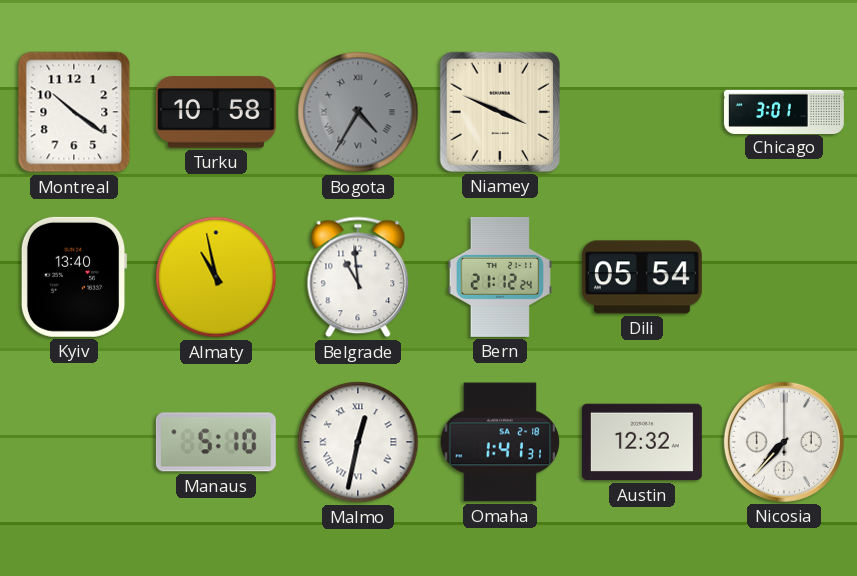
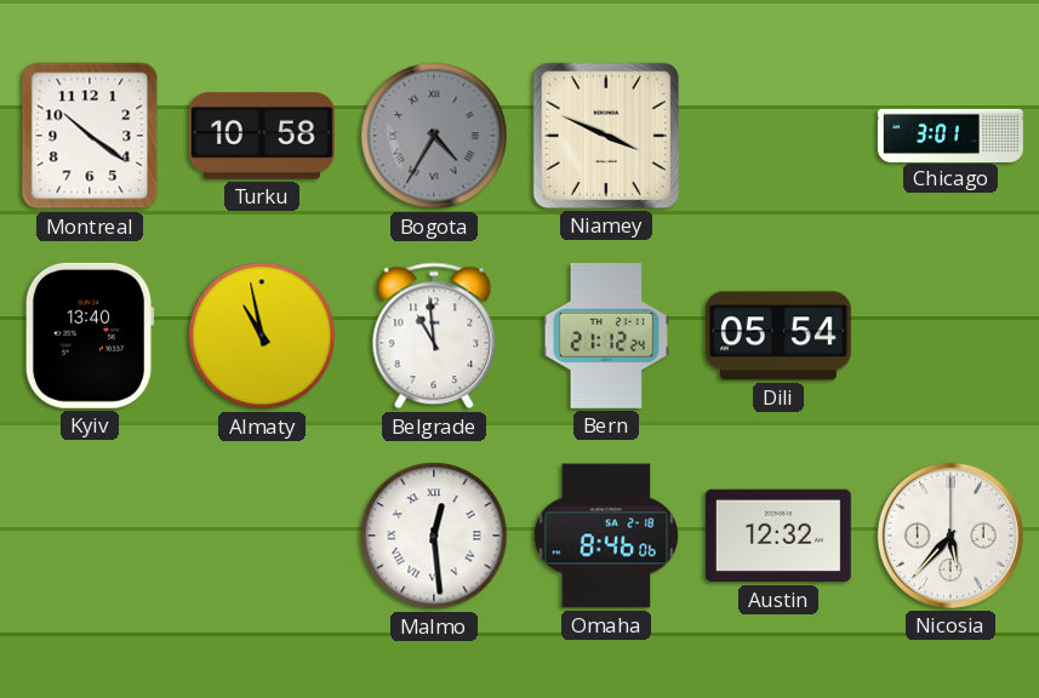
Manaus: 5:10 -> none
Malmo: 12:32 -> 12:29
Omaha: 1:41 -> 8:46
Nicosia: 7:37 -> 5:37
